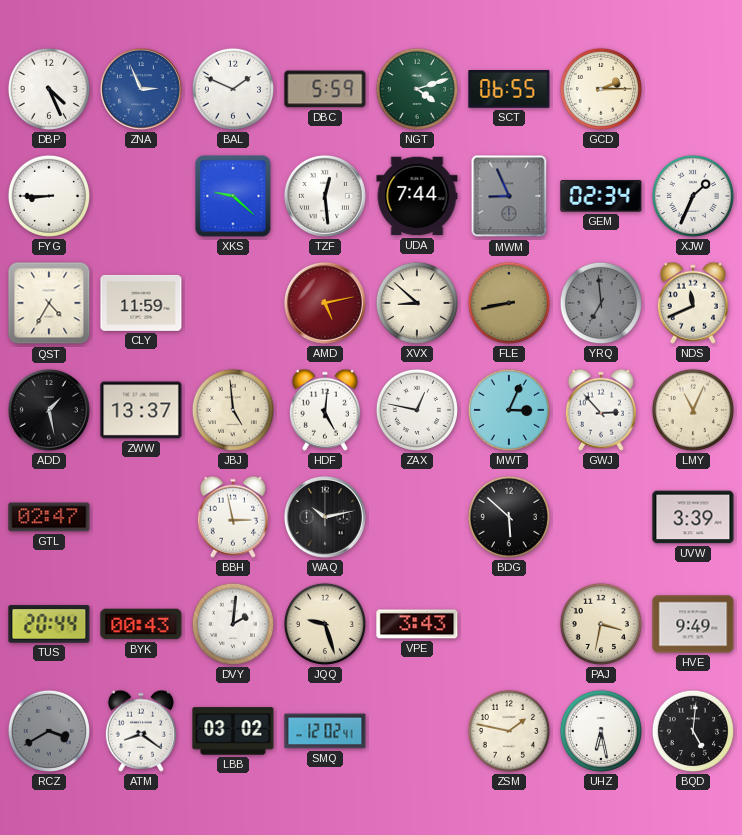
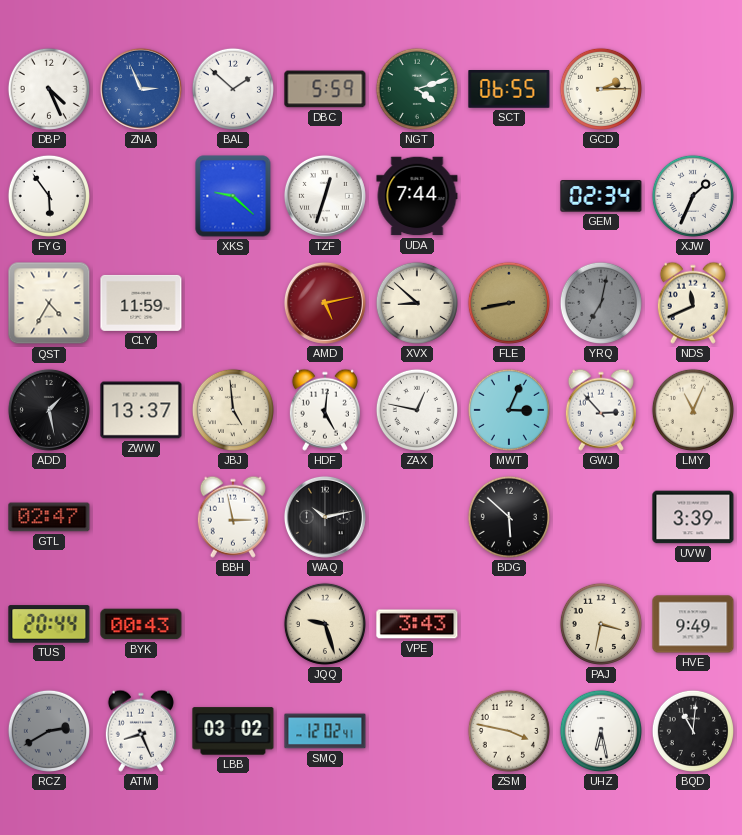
BAL: 1:49 -> 1:52
FYG: 8:45 -> 5:54
TZF: 12:29 -> 12:33
MWM: 8:56 -> none
YRQ: 6:59 -> 7:02
DVY: 2:01 -> none
RCZ: 3:40 -> 2:40
ATM: 8:21 -> 8:26
ZSM: 1:47 -> 3:47
BQD: 5:01 -> 11:01
